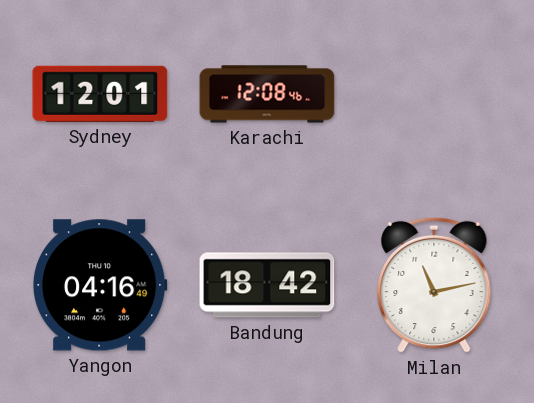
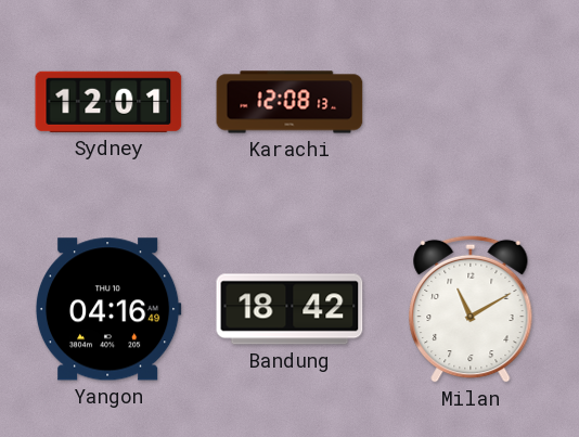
Karachi: 12:08:46 -> 12:08:13
Milan: 11:13 -> 11:10
